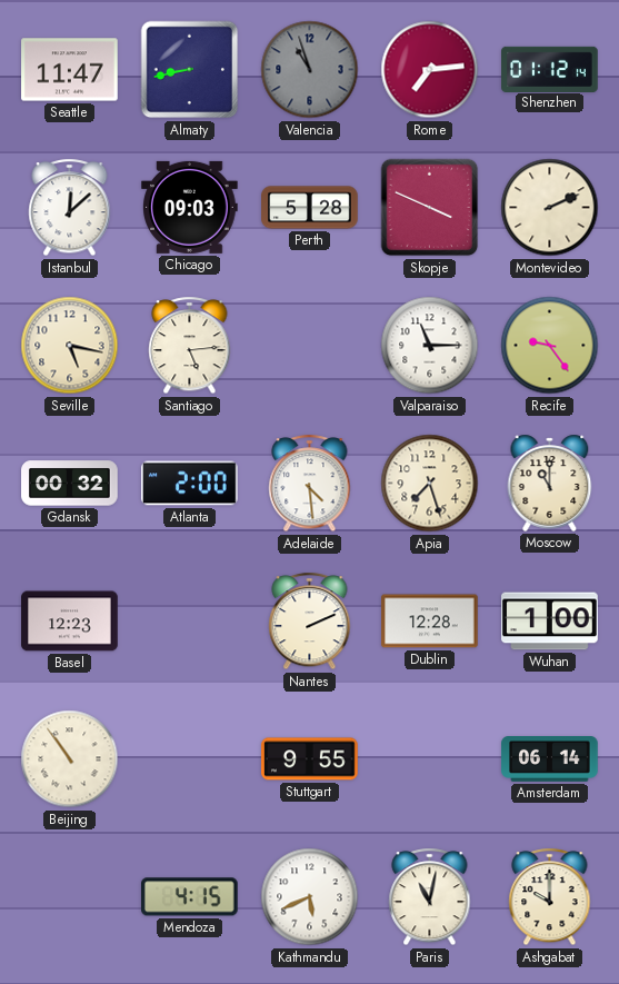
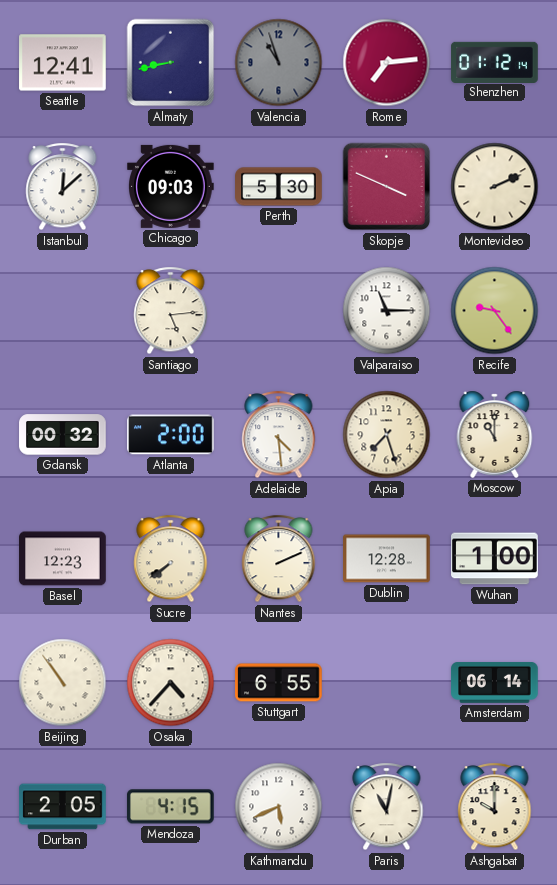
Seattle: 11:47 -> 12:41
Perth: 5:28 -> 5:30
Seville: 5:17 -> none
Sucre: none -> 7:39
Osaka: none -> 4:37
Stuttgart: 9:55 -> 6:55
Durban: none -> 2:05
